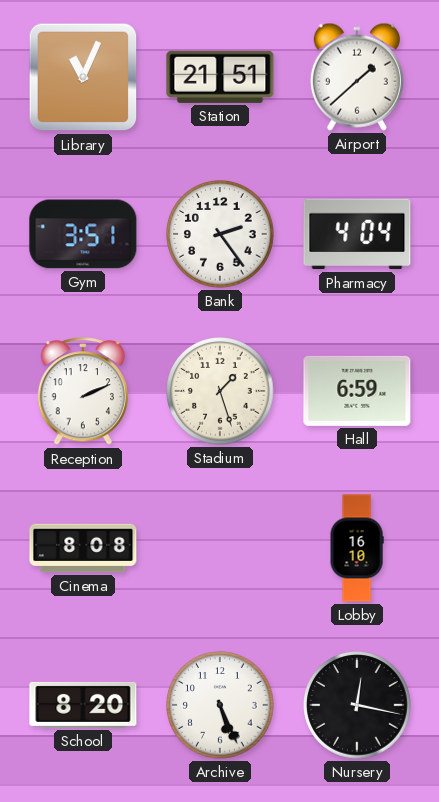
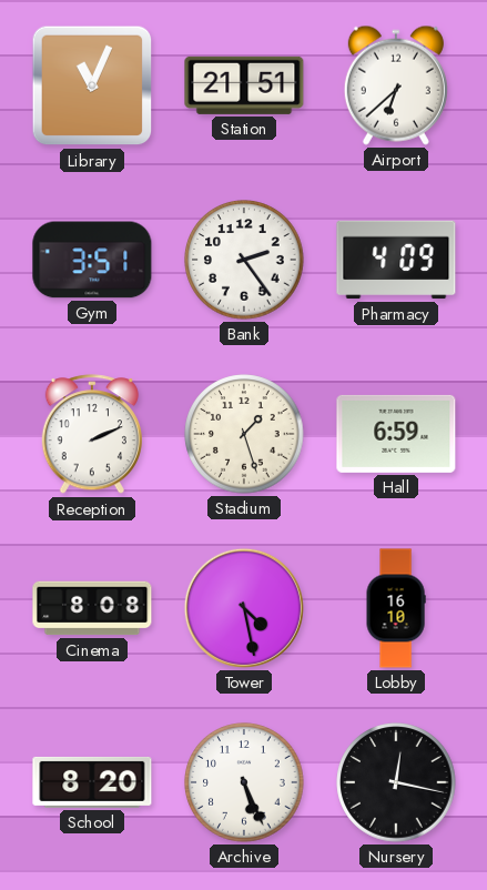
Airport: 1:38 -> 6:38
Pharmacy: 4:04 -> 4:09
Tower: none -> 4:28
